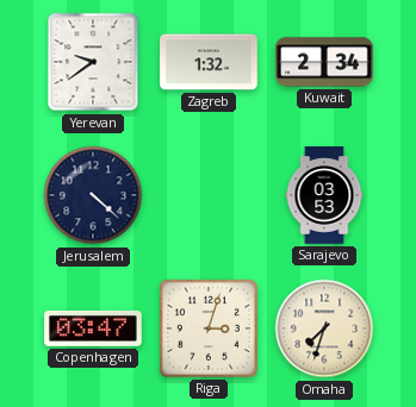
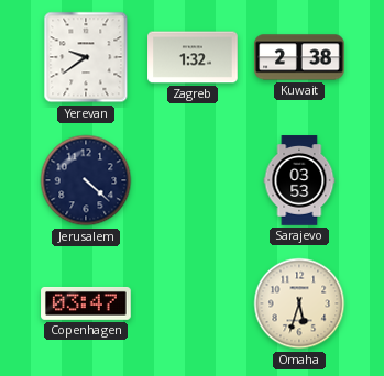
Kuwait: 2:34 -> 2:38
Riga: 3:03 -> none
Omaha: 7:33 -> 5:33
